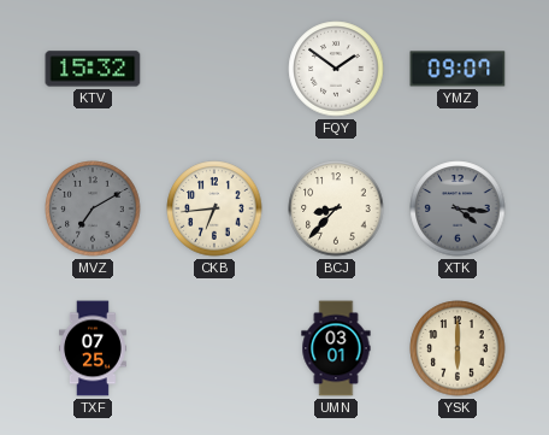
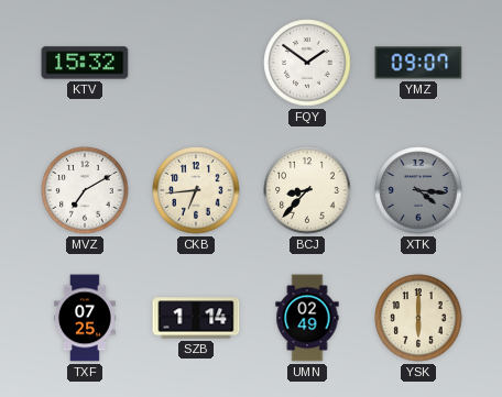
MVZ dial: grey -> white
SZB: none -> 1:14
UMN: 03:01 -> 02:49
